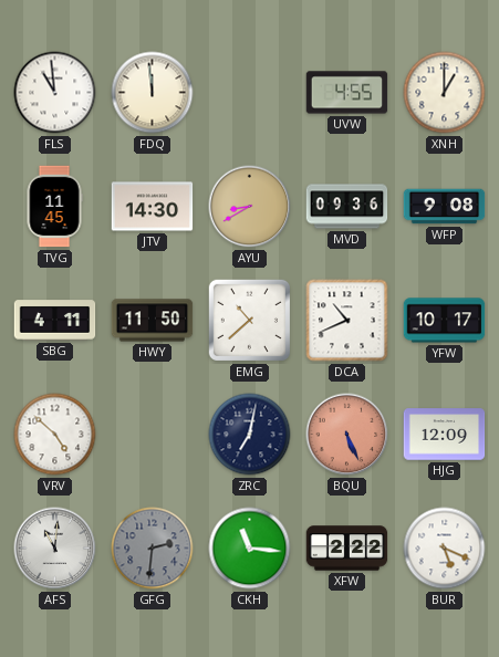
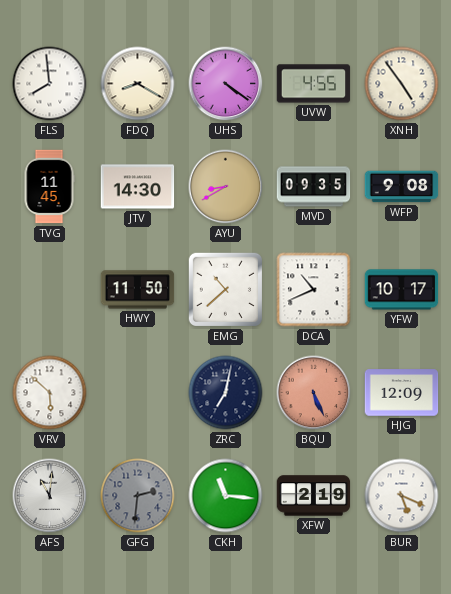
FLS: 10:59 -> 7:59
FDQ: 11:59 -> 8:20
UHS: none -> 4:21
XNH: 1:00 -> 4:54
MVD: 09:36 -> 09:35
SBG: 4:11 -> none
VRV: 4:52 -> 5:52
XFW: 2:22 -> 2:19
